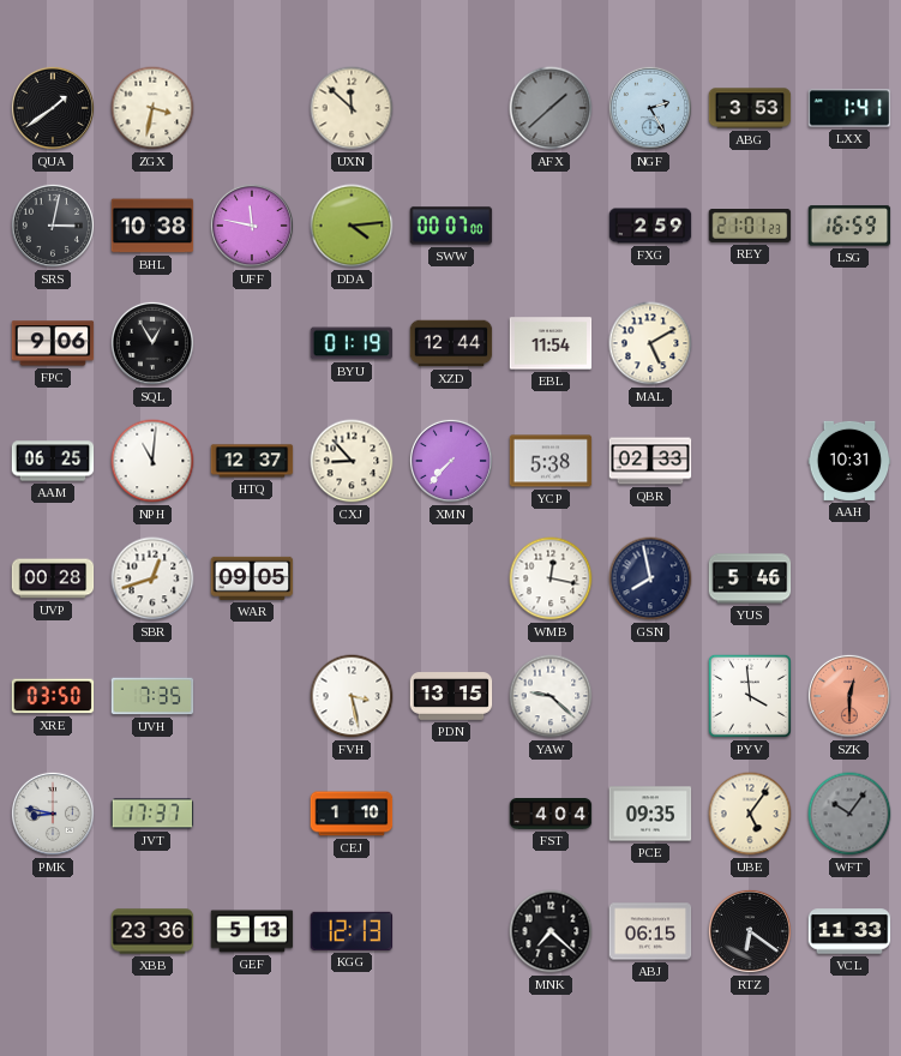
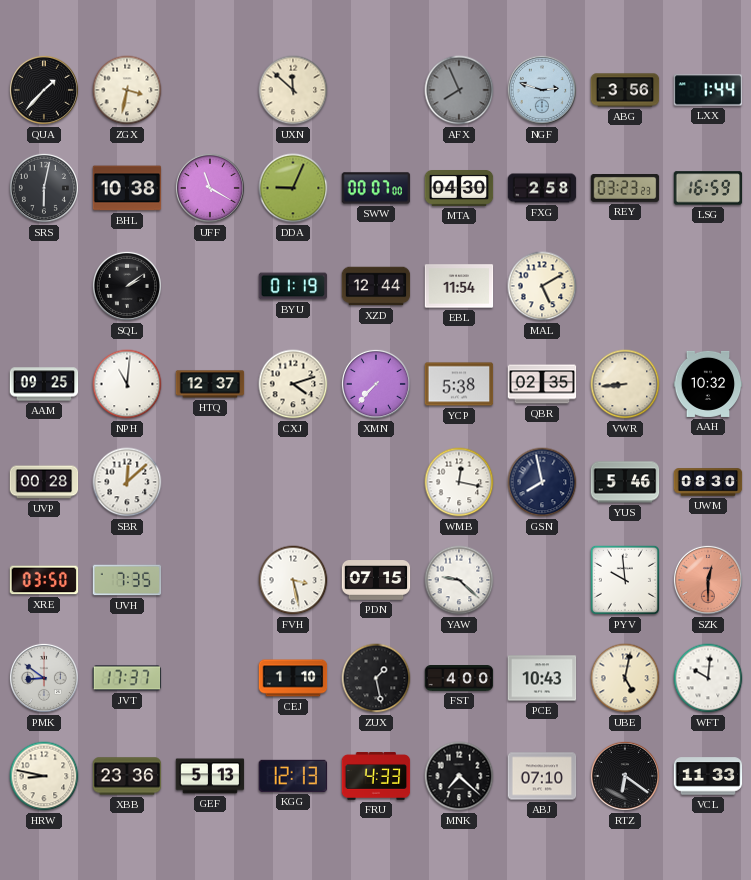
QUA: 1:39 -> 1:37
AFX: 1:38 -> 7:56
NGF: 2:25 -> 2:48
ABG: 3:53 -> 3:56
LXX: 1:41 -> 1:44
SRS: 3:02 -> 6:02
UFF: 11:47 -> 11:20
DDA: 4:14 -> 9:04
MTA: none -> 04:30
FXG: 2:59 -> 2:58
REY: 21:01 -> 03:23
FPC: 9:06 -> none
SQL: 12:55 -> 2:09
AAM: 06:25 -> 09:25
CXJ: 8:53 -> 4:12
QBR: 02:33 -> 02:35
VWR: none -> 8:44
AAH: 10:31 -> 10:32
SBR: 12:42 -> 12:08
WAR: 09:05 -> none
UWM: none -> 08:30
PDN: 13:15 -> 07:15
PYV: 3:59 -> 9:59
PMK: 8:47 -> 8:51
ZUX: none -> 1:28
FST: 4:04 -> 4:00
PCE: 09:35 -> 10:43
UBE: 5:06 -> 5:02
WFT: 10:06 -> 10:01
WFT dial: grey -> white
HRW: none -> 8:47
FRU: none -> 4:33
ABJ: 06:15 -> 07:10
